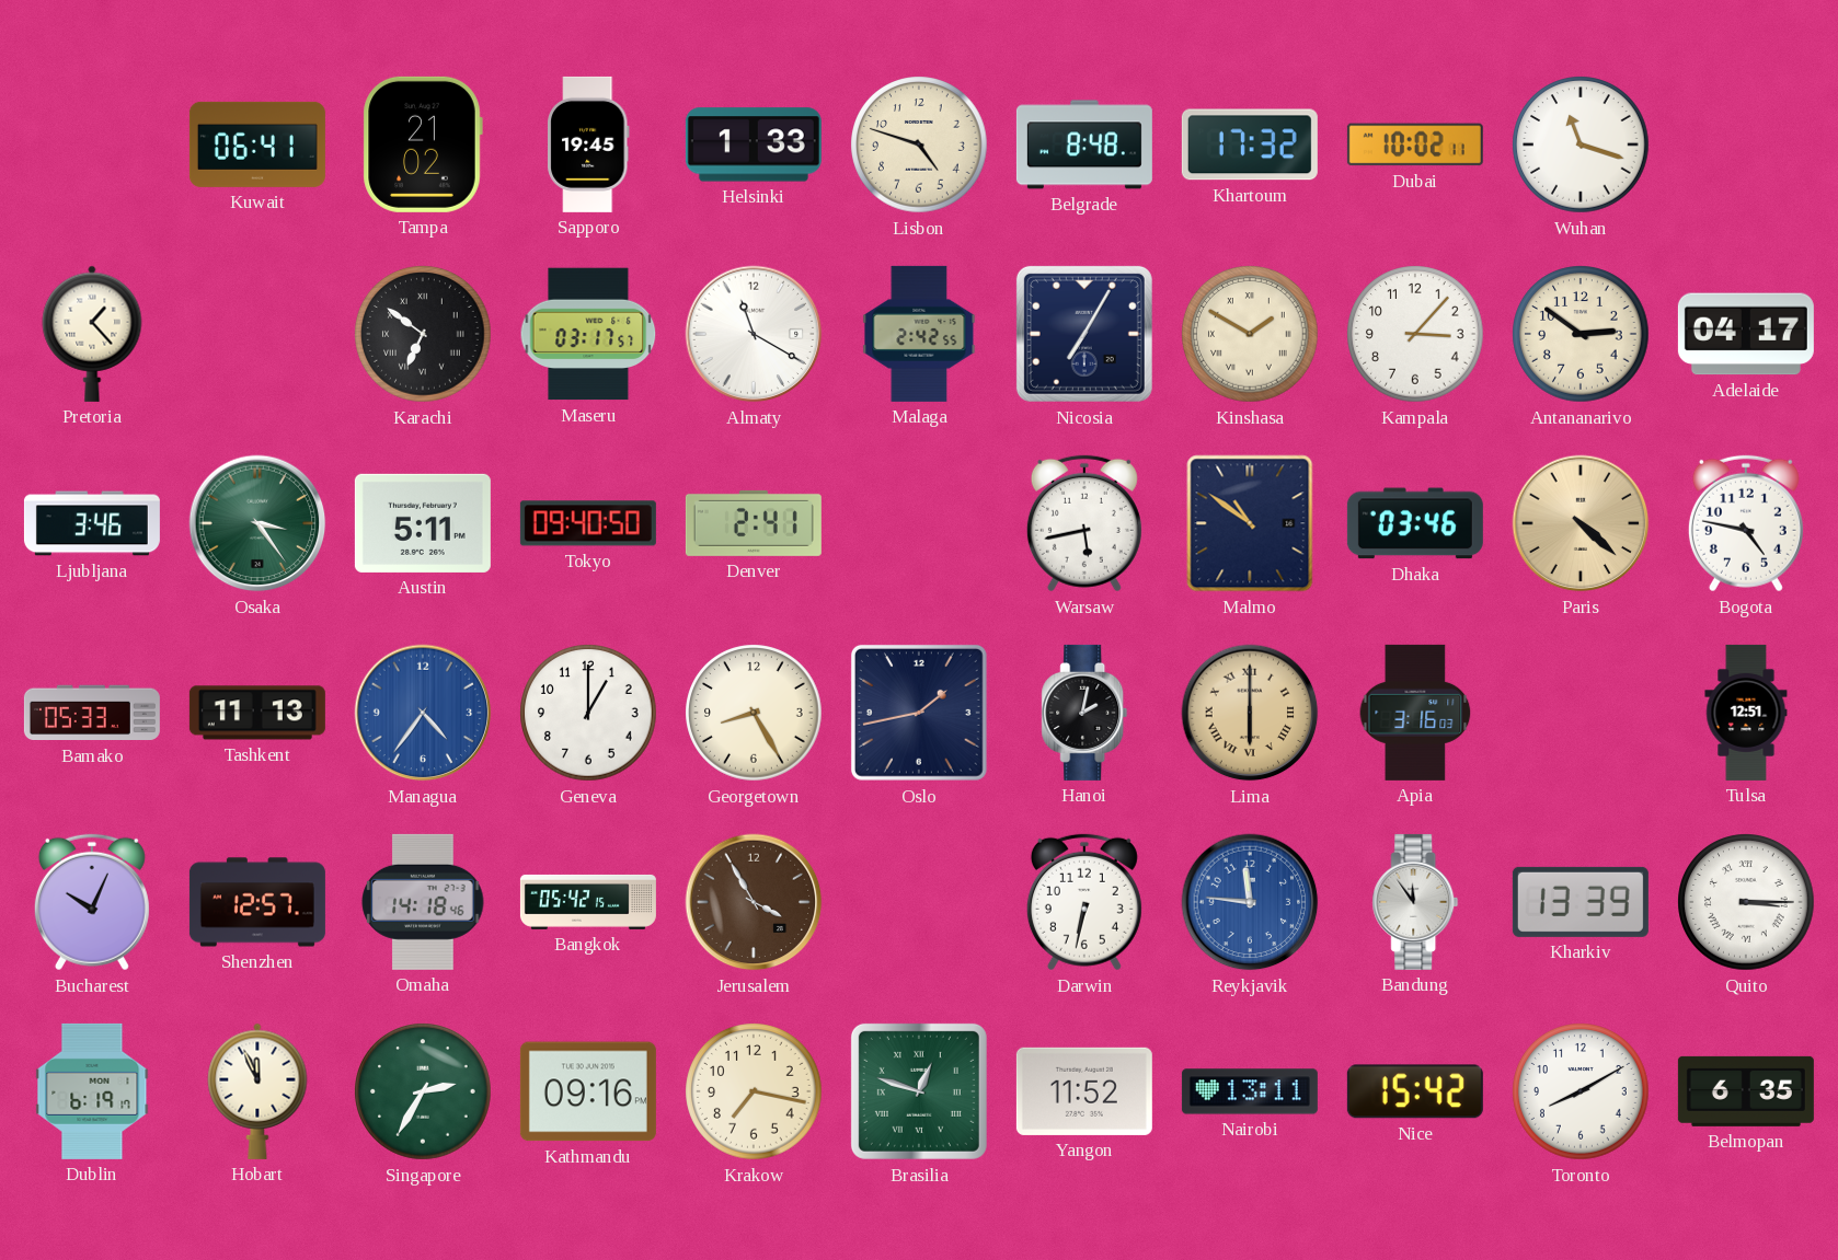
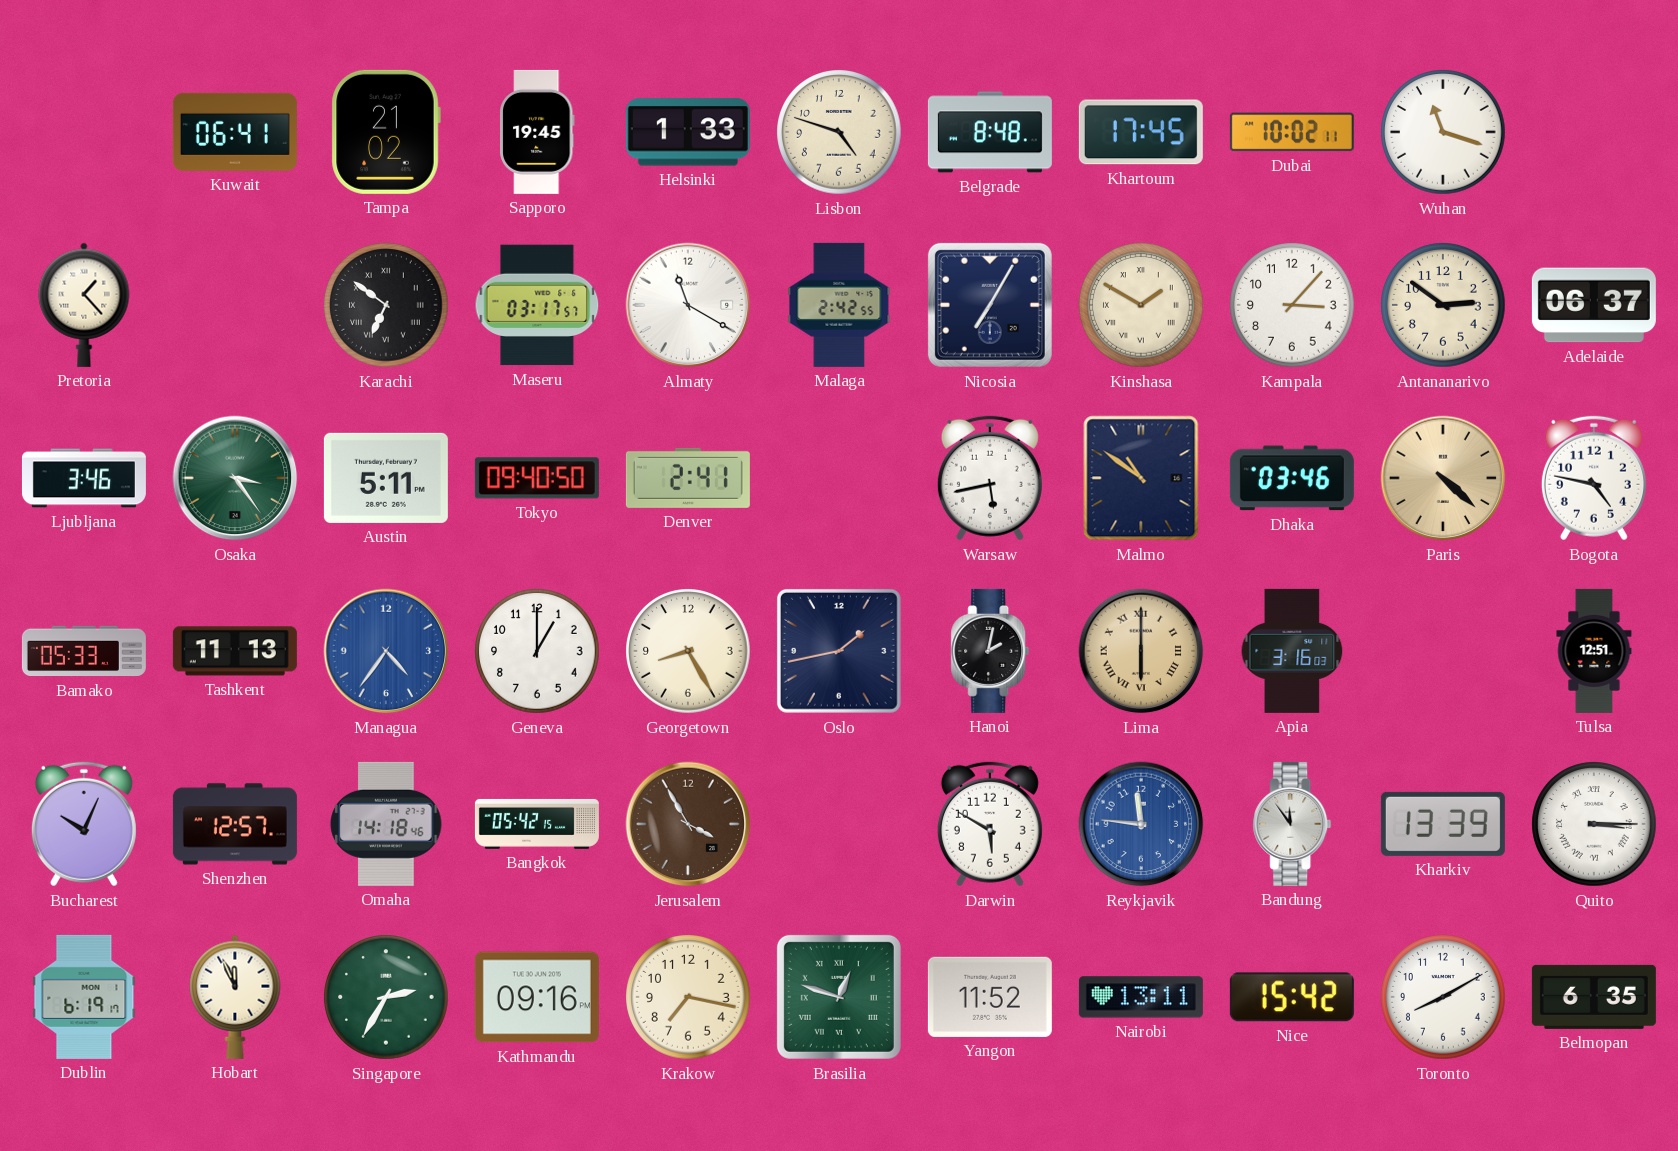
Khartoum: 17:32 -> 17:45
Adelaide: 04:17 -> 06:37
Darwin: 6:32 -> 5:50
